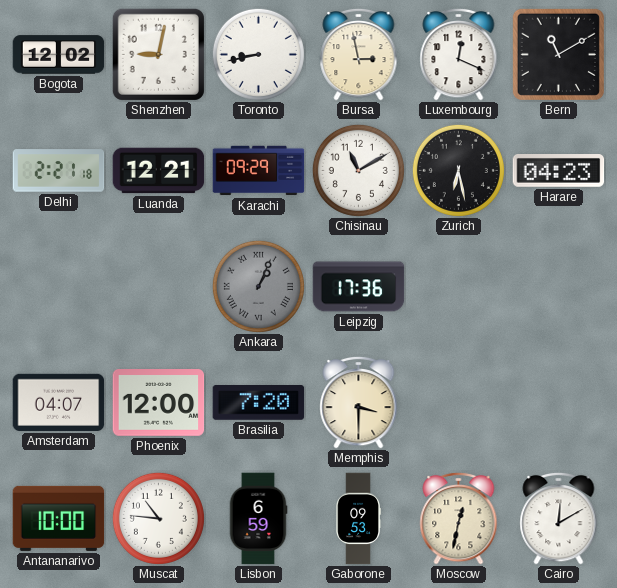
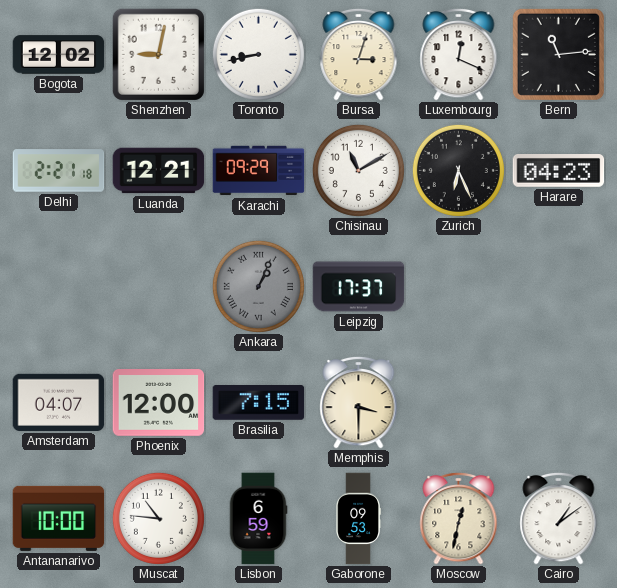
Bursa: 2:58 -> 3:03
Bern: 11:10 -> 11:14
Zurich: 6:28 -> 6:26
Leipzig: 17:36 -> 17:37
Brasilia: 7:20 -> 7:15
Cairo: 12:10 -> 1:09
